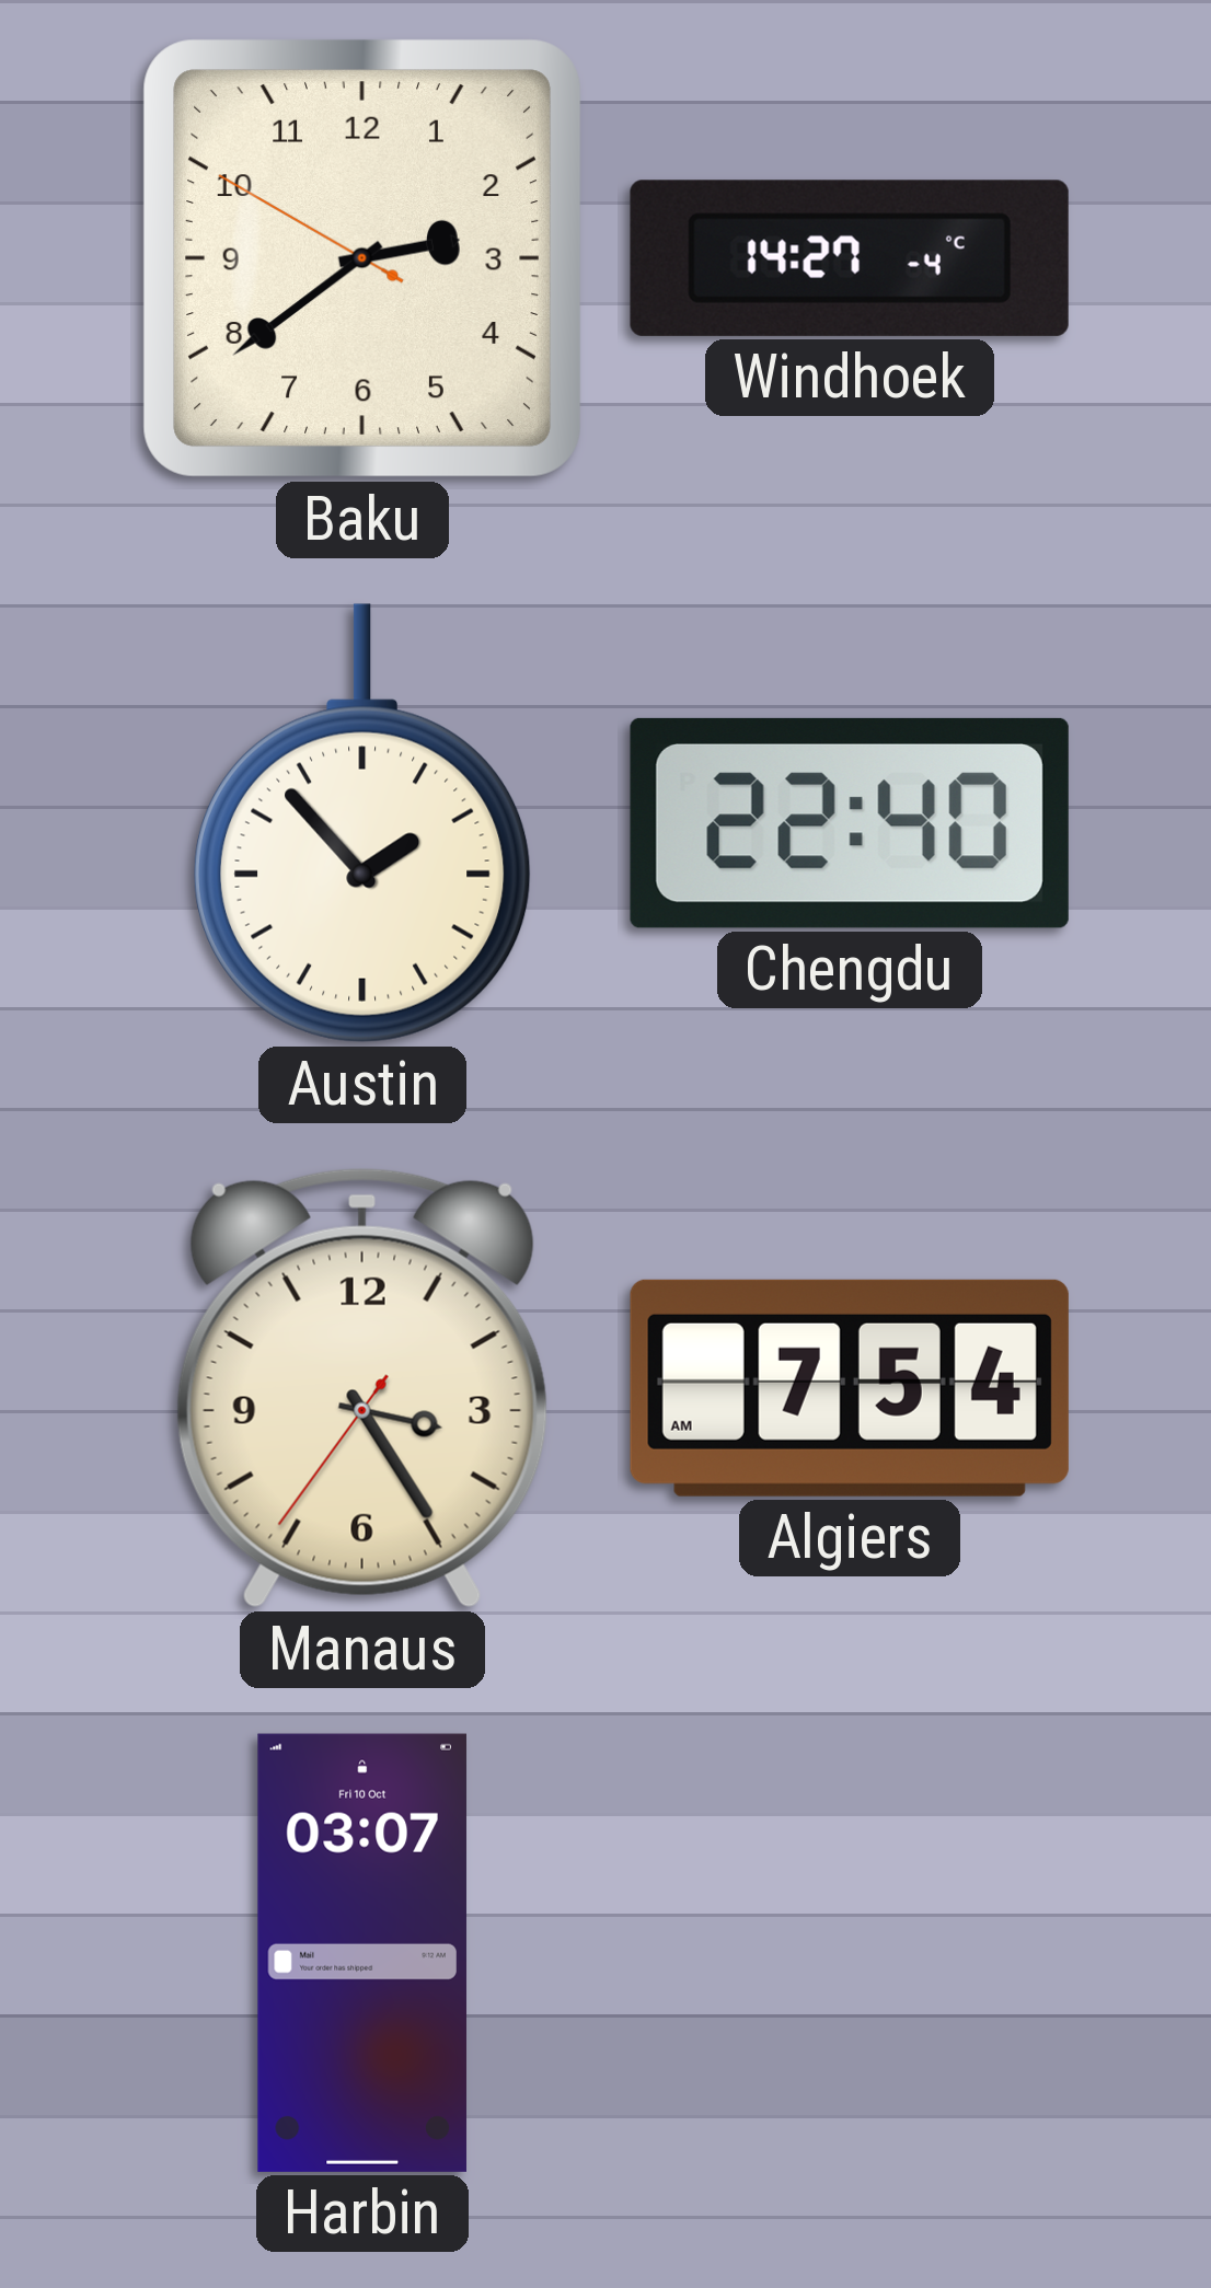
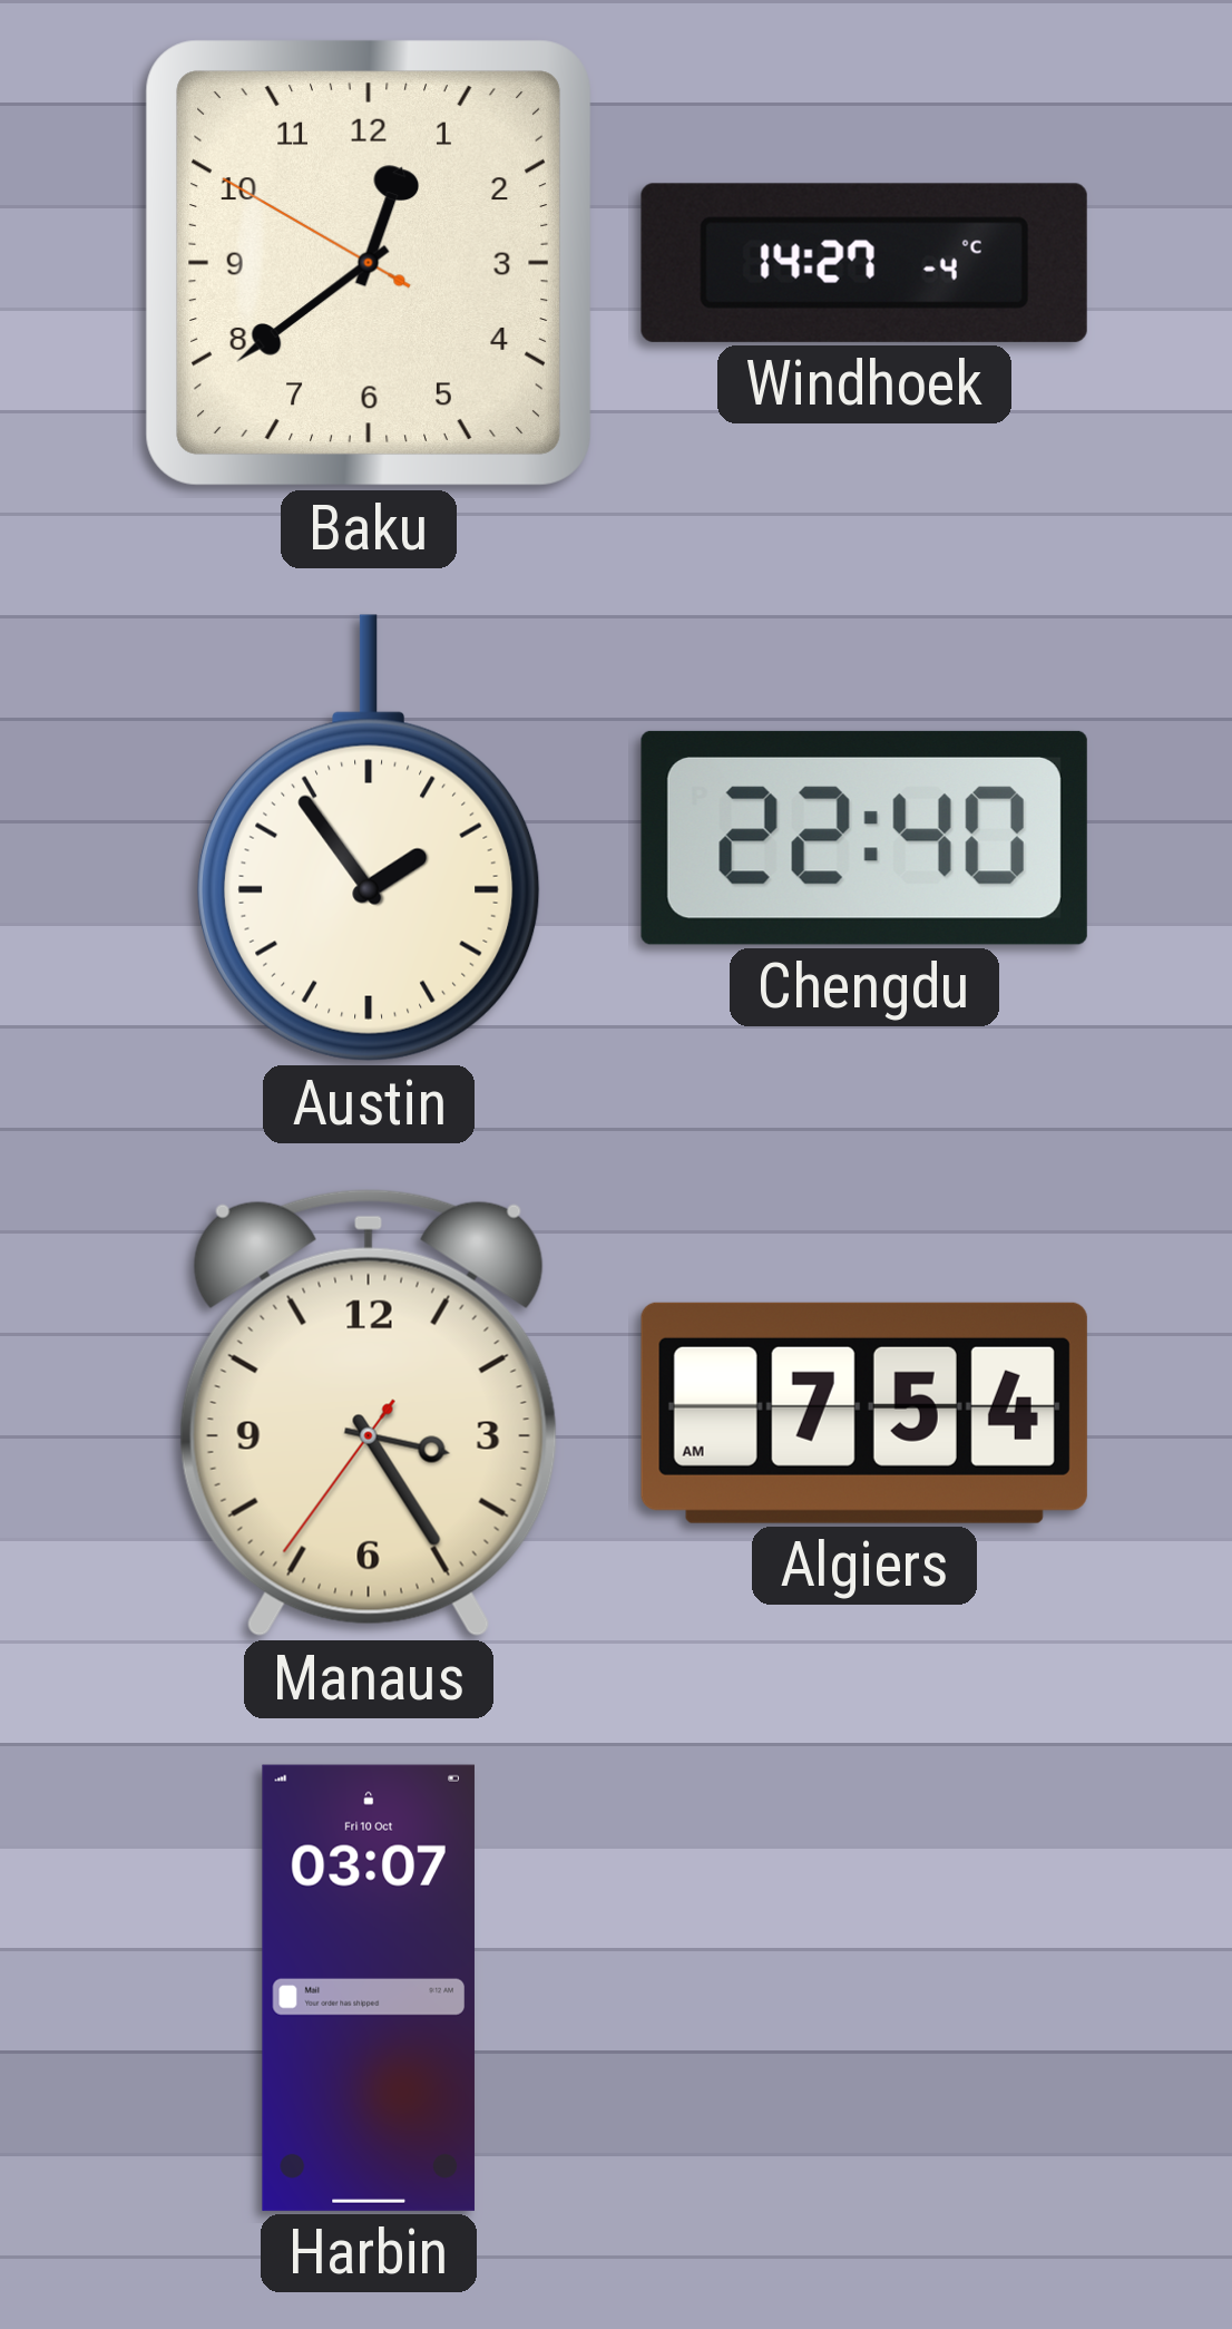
Baku: 2:38 -> 12:38
Austin: 1:53 -> 1:54
